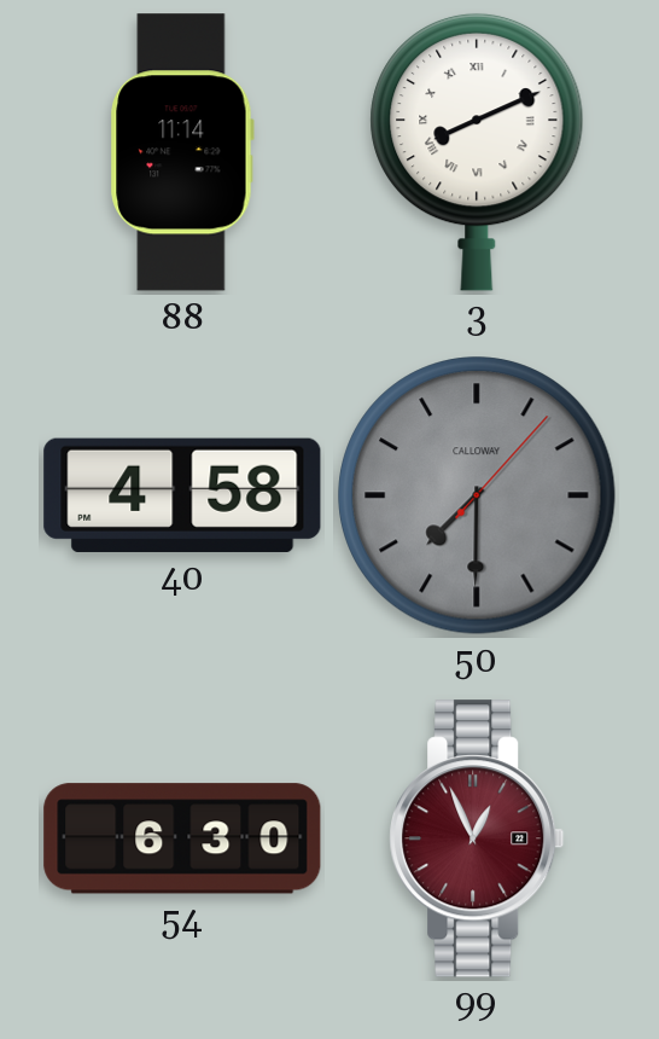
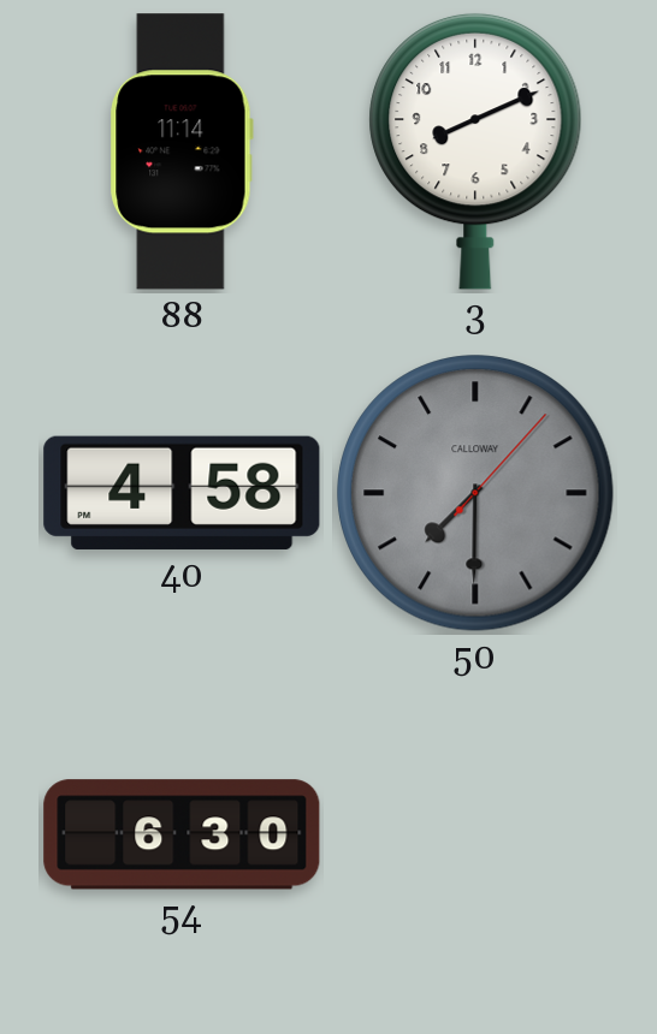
3 numerals: Roman -> Arabic
99: 12:56 -> none
